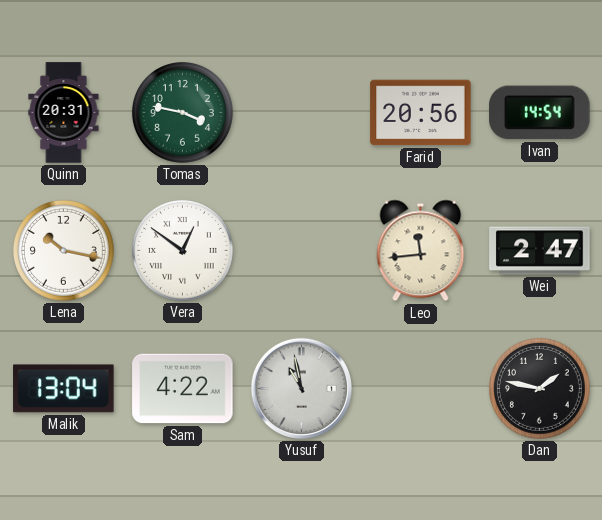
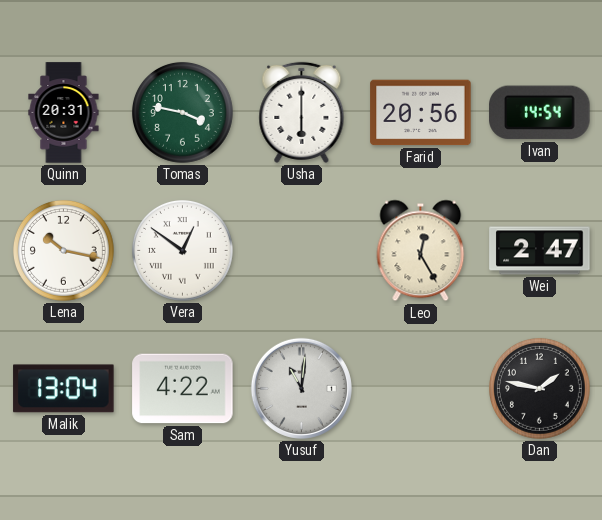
Usha: none -> 6:00
Leo: 11:44 -> 12:25
Yusuf: 10:58 -> 11:01
